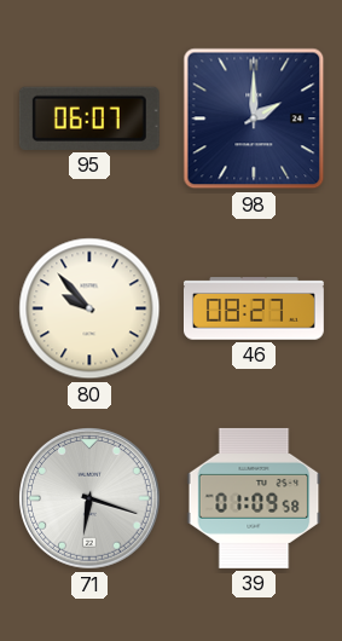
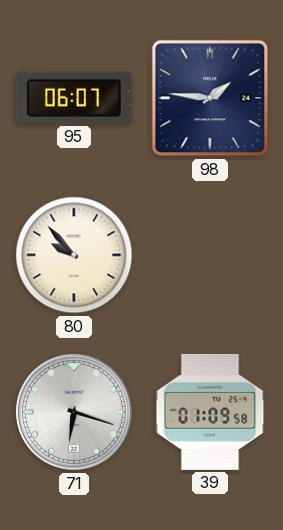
98: 2:00 -> 1:46
46: 08:27 -> none
